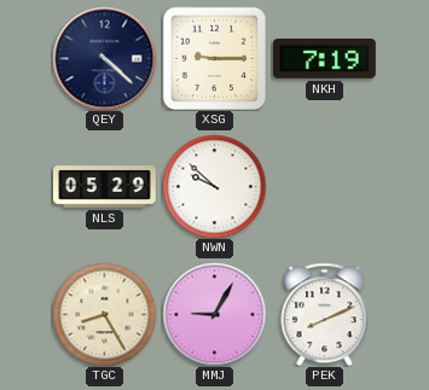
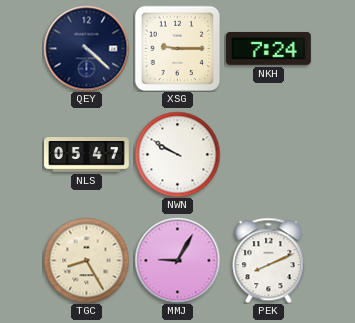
NKH: 7:19 -> 7:24
NLS: 05:29 -> 05:47
NWN: 9:52 -> 9:50
